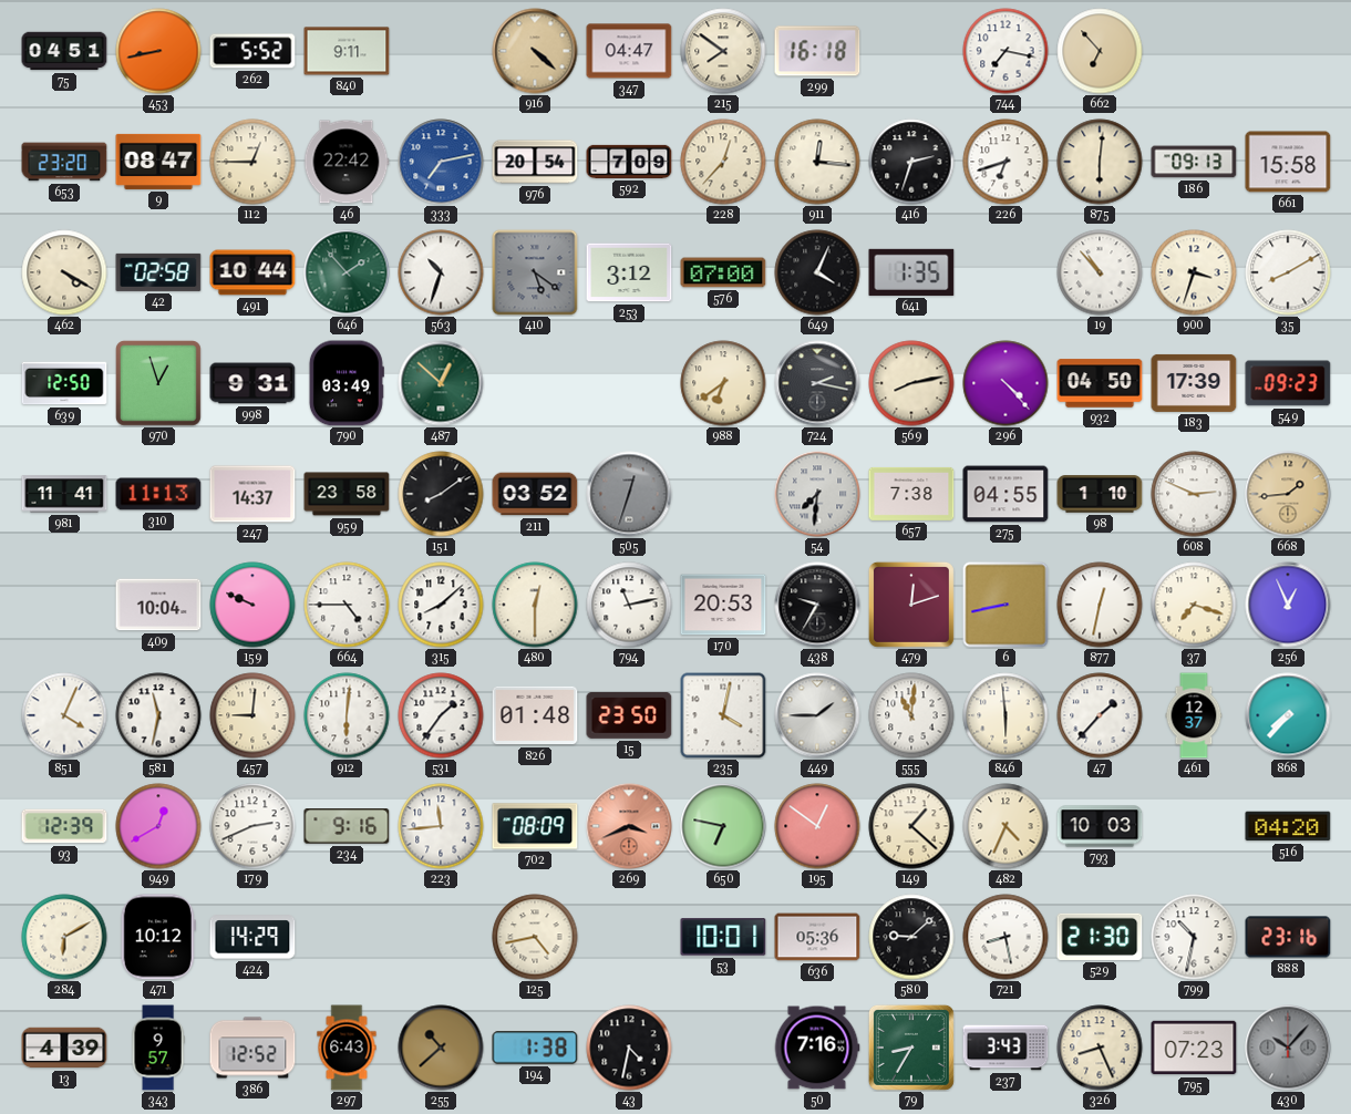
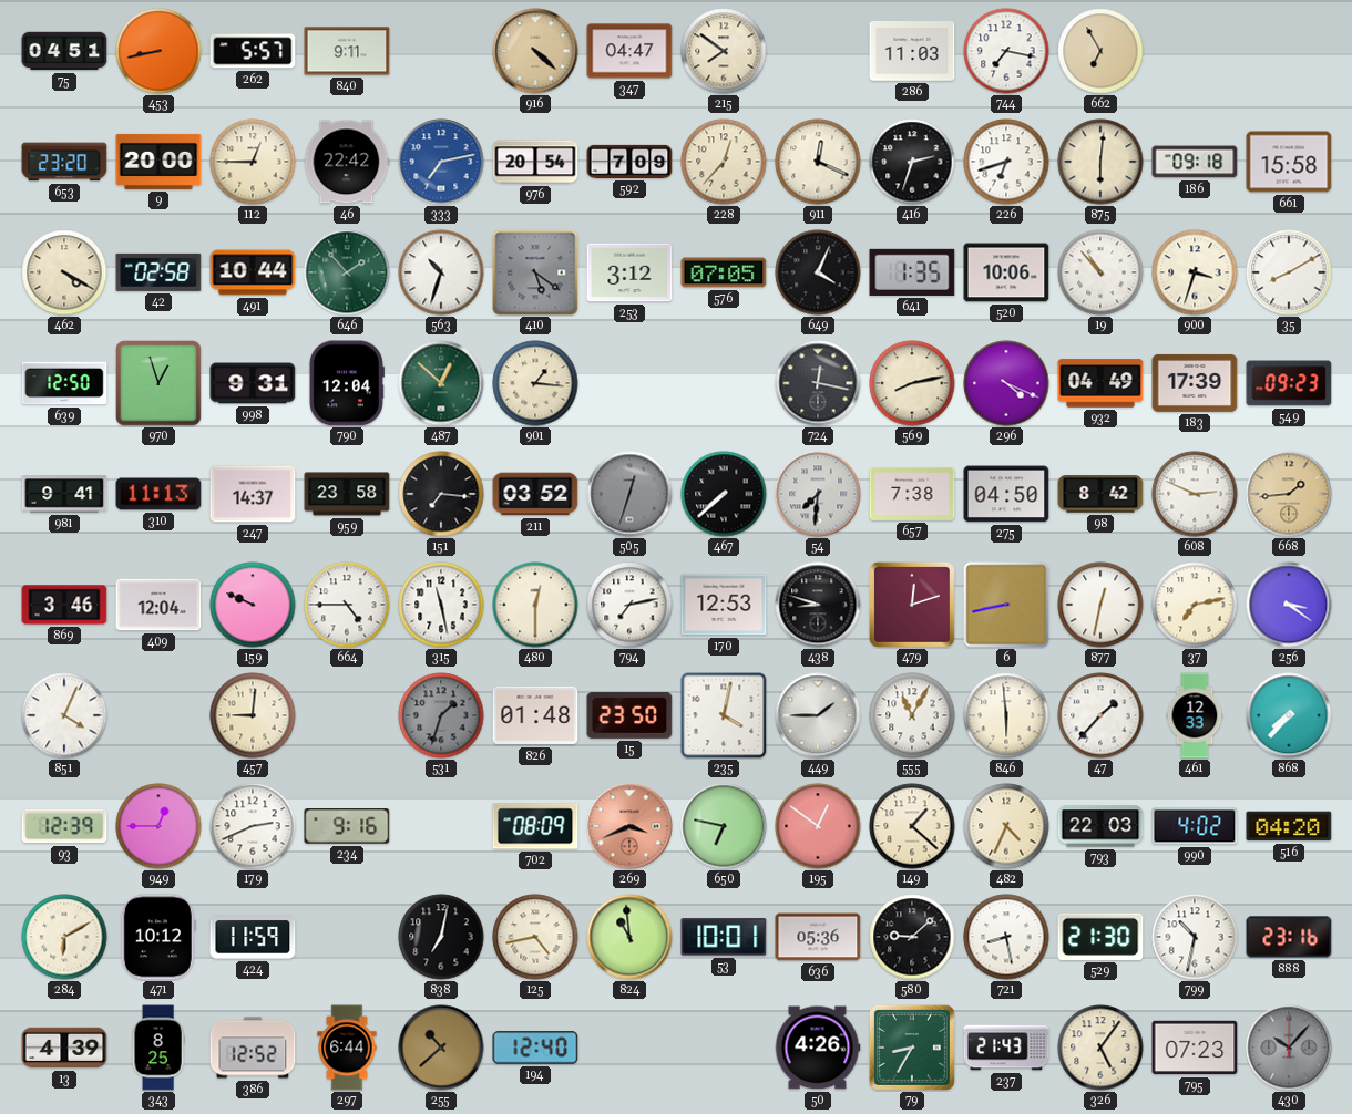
262: 5:52 -> 5:57
299: 16:18 -> none
286: none -> 11:03
662: 6:53 -> 6:55
9: 08:47 -> 20:00
911: 12:16 -> 12:19
186: 09:13 -> 09:18
576: 07:00 -> 07:05
520: none -> 10:06
790: 03:49 -> 12:04
901: none -> 1:16
988: 6:39 -> none
724: 2:17 -> 12:17
296: 4:23 -> 4:19
932: 04:50 -> 04:49
981: 11:41 -> 9:41
151: 8:09 -> 7:16
467: none -> 7:38
275: 04:55 -> 04:50
98: 1:10 -> 8:42
869: none -> 3:46
409: 10:04 -> 12:04
315: 8:08 -> 11:28
794: 11:13 -> 7:13
170: 20:53 -> 12:53
438: 9:35 -> 8:48
37: 7:18 -> 7:13
256: 12:56 -> 3:21
581: 11:32 -> none
912: 6:01 -> none
531: 1:36 -> 1:33
531 dial: white -> grey
555: 11:01 -> 11:05
461: 12:37 -> 12:33
949: 12:40 -> 12:45
223: 11:44 -> none
793: 10:03 -> 22:03
990: none -> 4:02
424: 14:29 -> 11:59
838: none -> 7:02
824: none -> 10:59
343: 9:57 -> 8:25
297: 6:43 -> 6:44
194: 1:38 -> 12:40
43: 4:32 -> none
50: 7:16 -> 4:26
237: 3:43 -> 21:43
326: 8:26 -> 5:06
